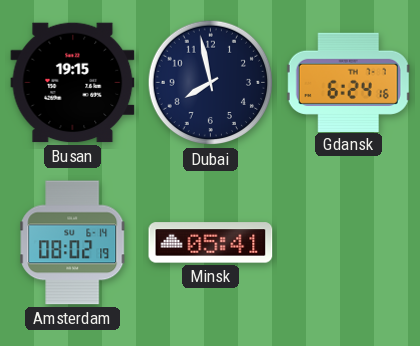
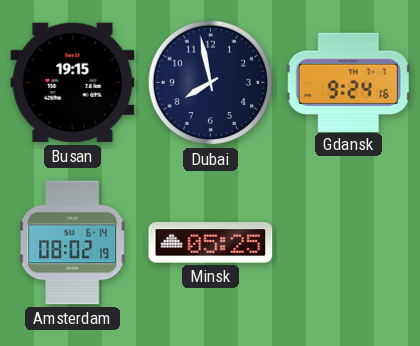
Gdansk: 6:24 -> 9:24
Minsk: 05:41 -> 05:25
